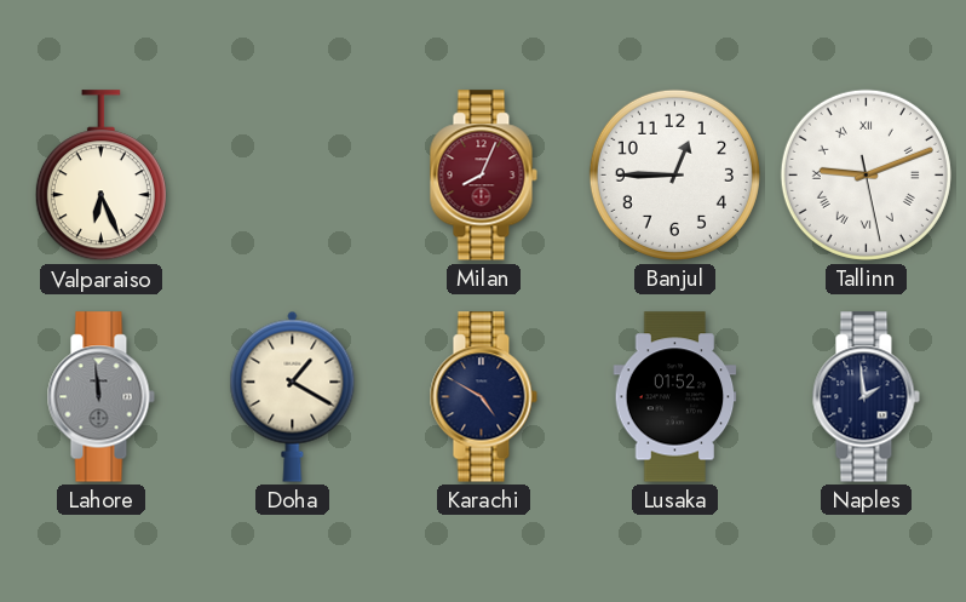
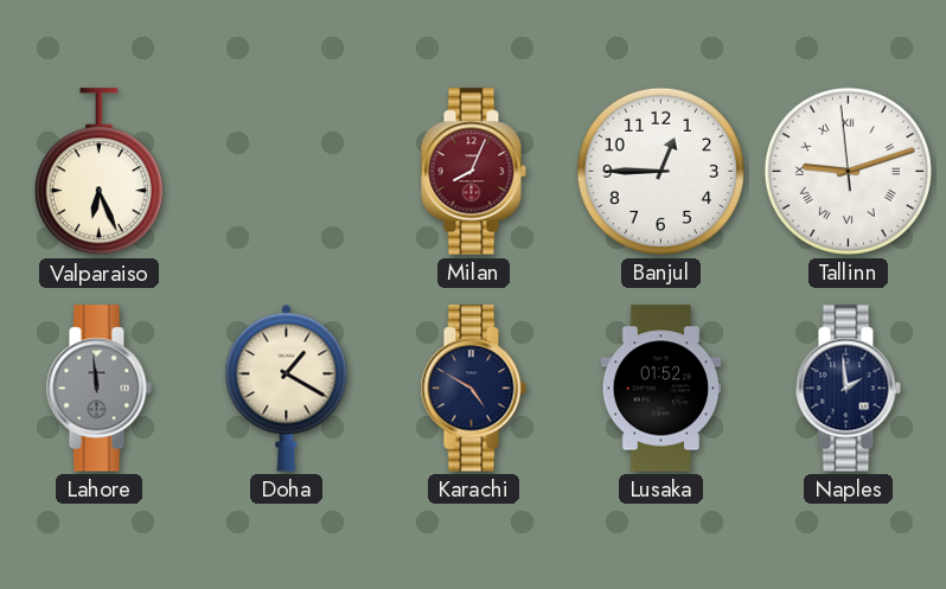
Tallinn: 9:11:28 -> 9:11:59
